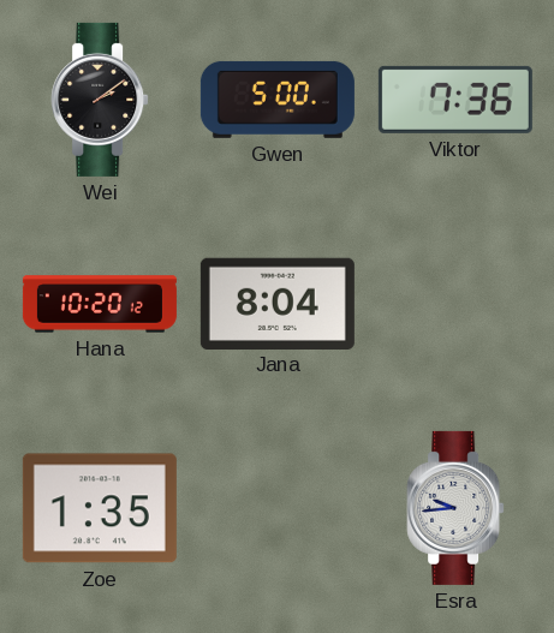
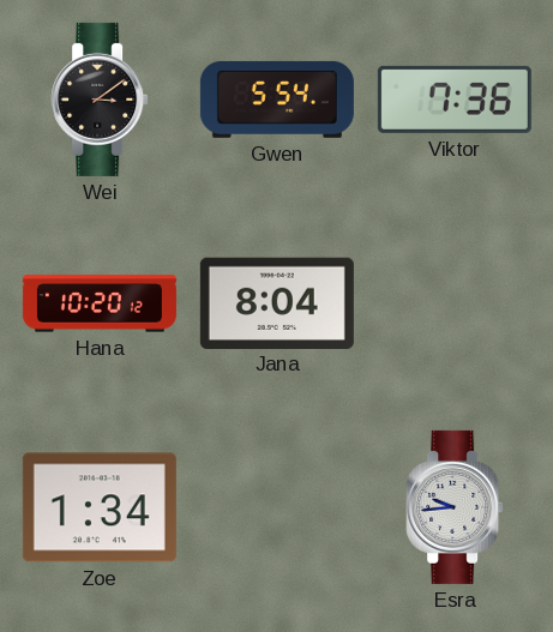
Wei: 2:09 -> 3:09
Gwen: 5:00 -> 5:54
Zoe: 1:35 -> 1:34
